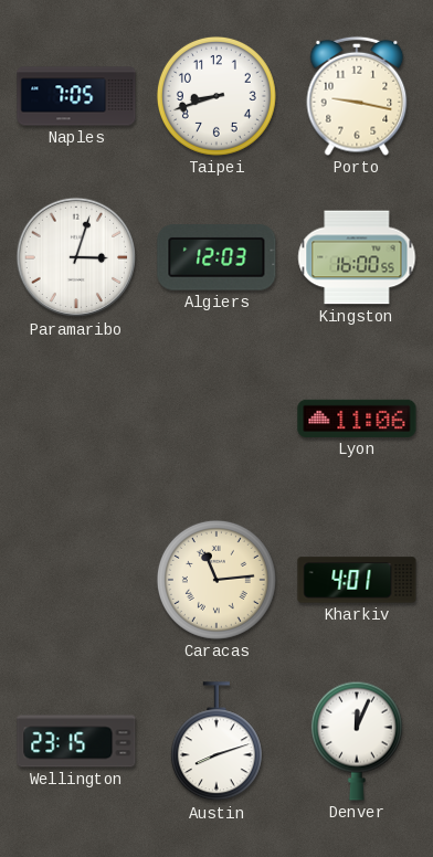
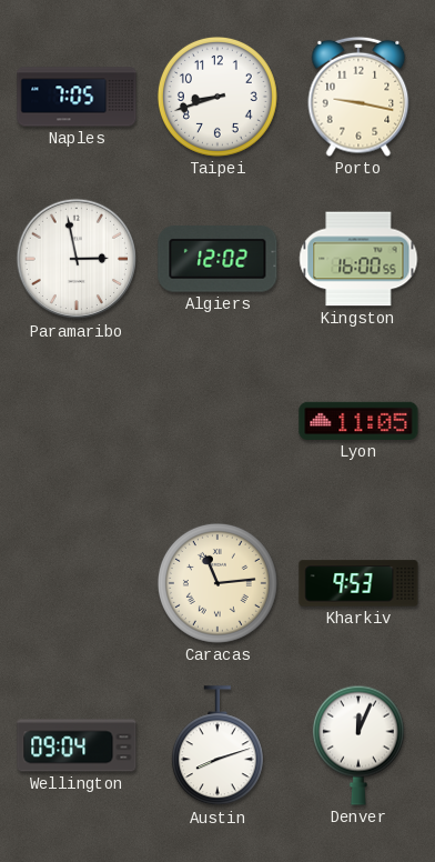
Paramaribo: 3:03 -> 2:58
Algiers: 12:03 -> 12:02
Lyon: 11:06 -> 11:05
Kharkiv: 4:01 -> 9:53
Wellington: 23:15 -> 09:04
